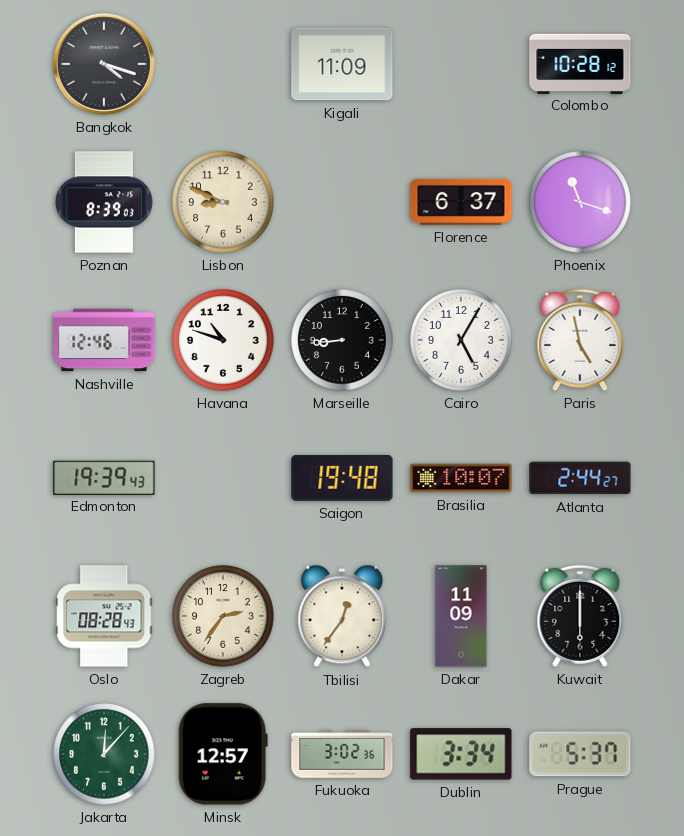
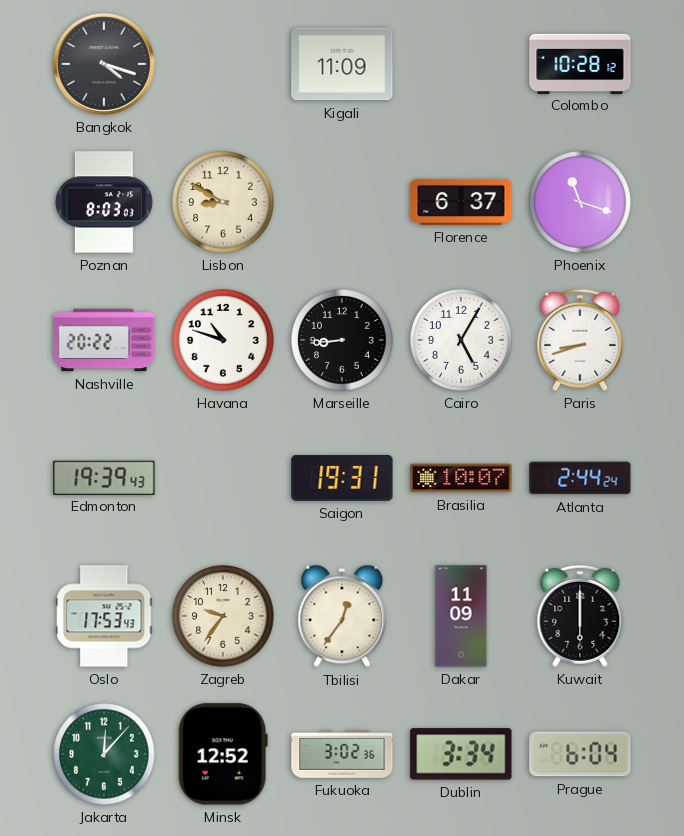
Poznan: 8:39 -> 8:03
Lisbon: 8:49 -> 8:50
Nashville: 12:46 -> 20:22
Paris: 4:58 -> 8:42
Saigon: 19:48 -> 19:31
Atlanta: 2:44:27 -> 2:44:24
Oslo: 08:28 -> 17:53
Zagreb: 2:36 -> 9:36
Minsk: 12:57 -> 12:52
Prague: 5:37 -> 6:04
